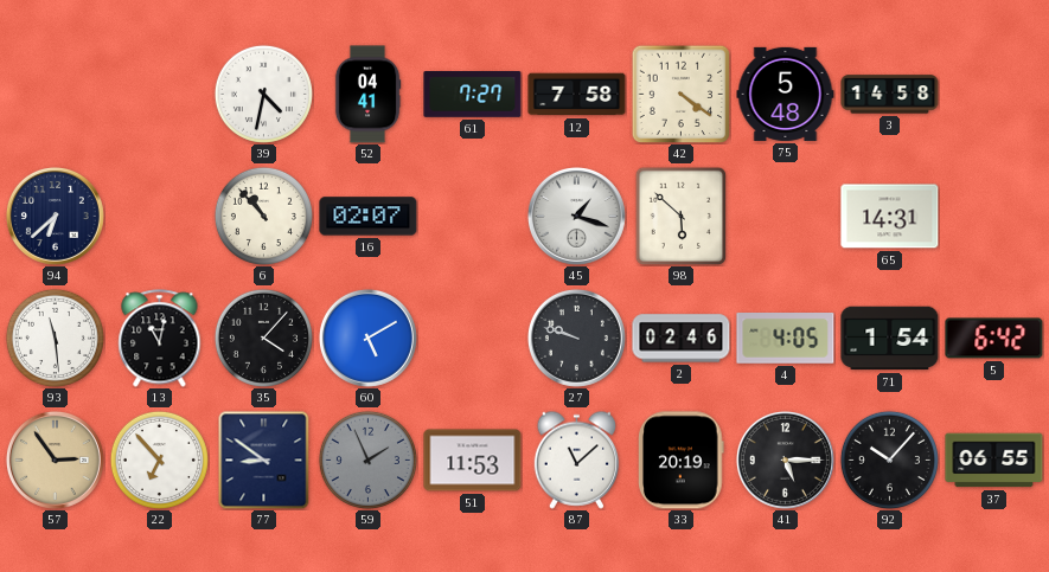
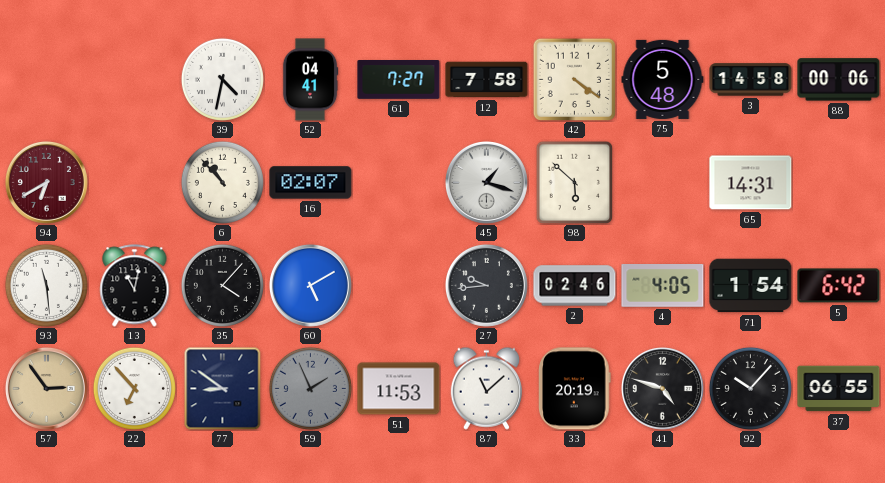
88: none -> 00:06
94: 6:38 -> 6:40
94 dial: navy -> burgundy
27: 9:48 -> 9:44
41: 5:15 -> 4:48
